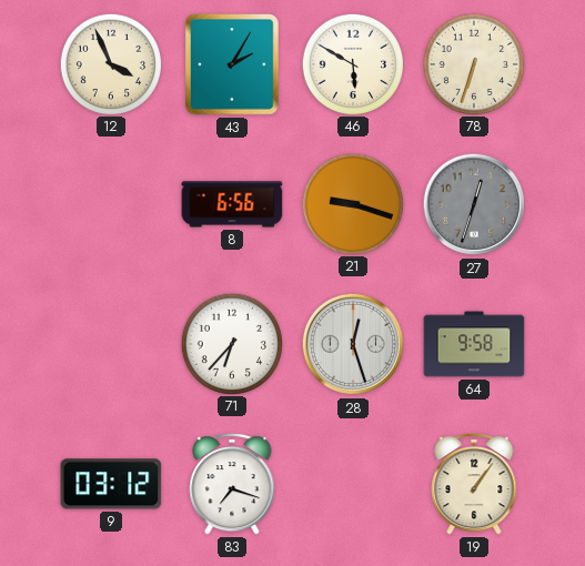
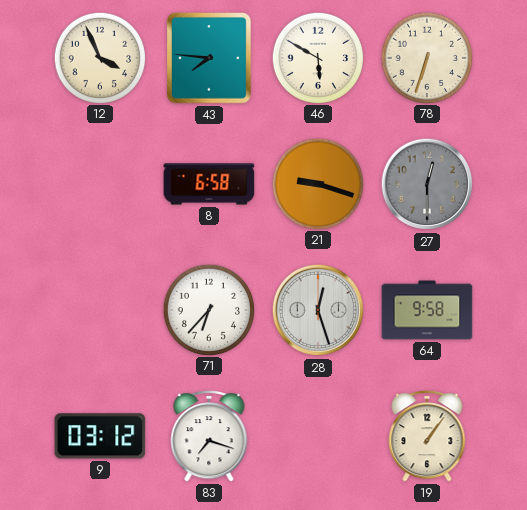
43: 2:05 -> 7:46
8: 6:56 -> 6:58
27: 12:33 -> 12:30
